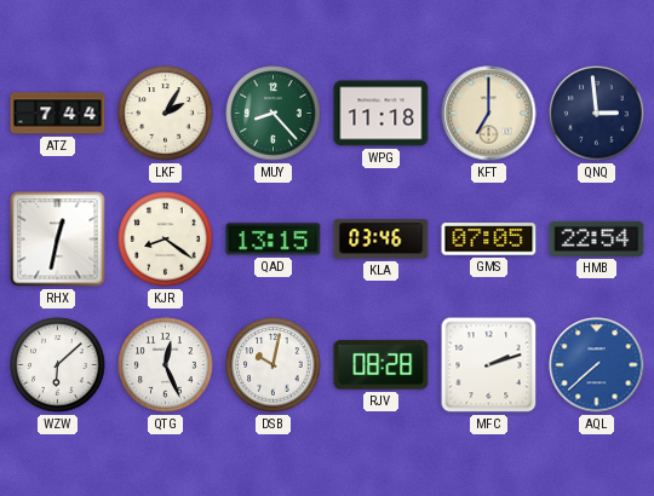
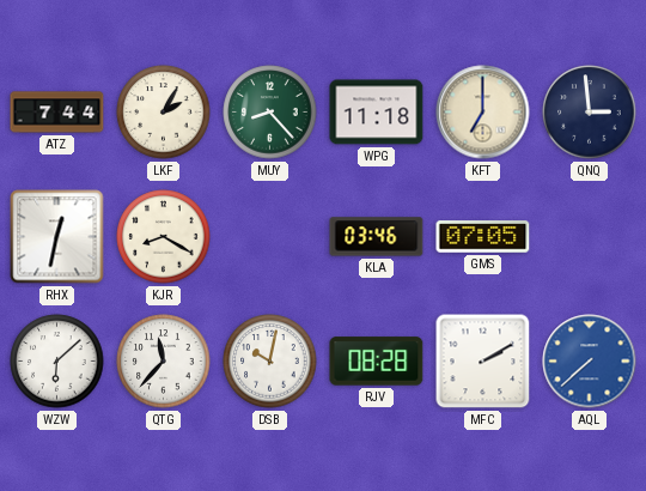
KJR: 8:21 -> 8:20
QAD: 13:15 -> none
HMB: 22:54 -> none
QTG: 12:26 -> 11:37
MFC: 2:12 -> 2:10
